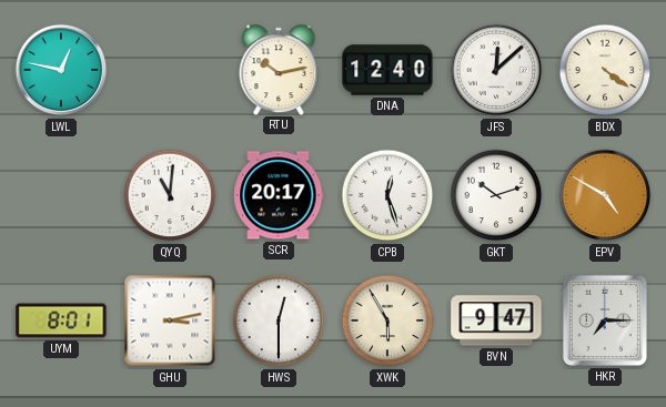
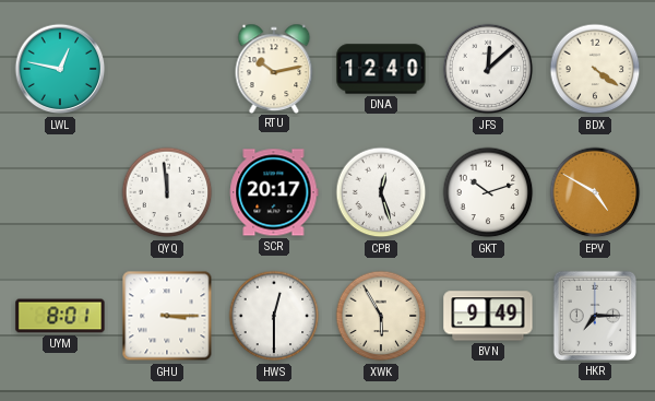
QYQ: 11:01 -> 11:59
GHU: 3:13 -> 3:15
BVN: 9:47 -> 9:49
